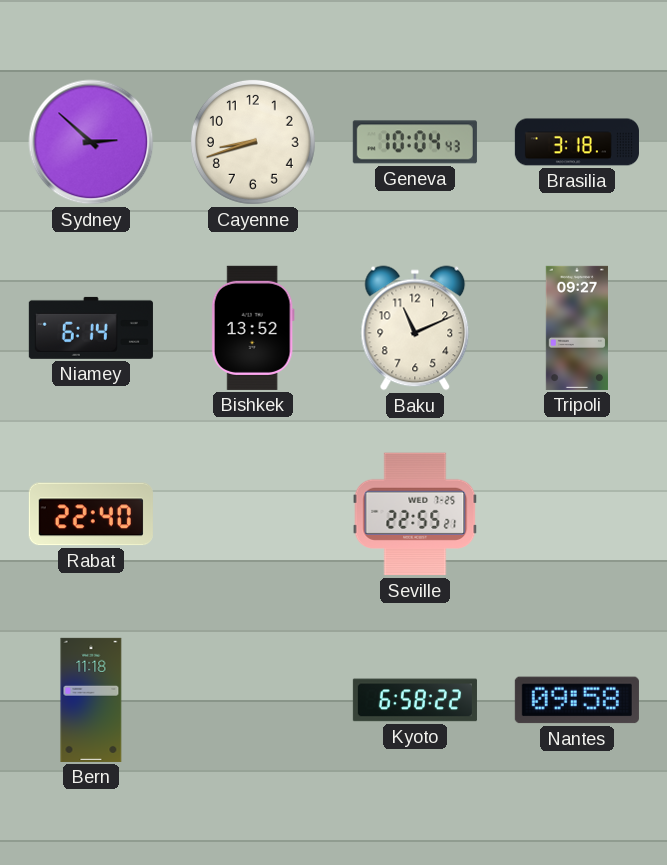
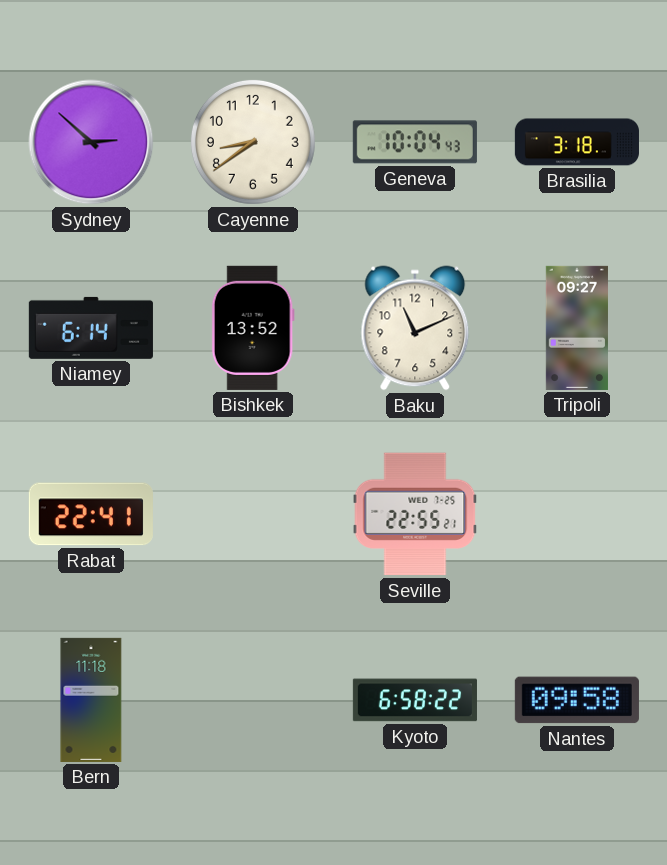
Cayenne: 8:42 -> 8:39
Rabat: 22:40 -> 22:41
